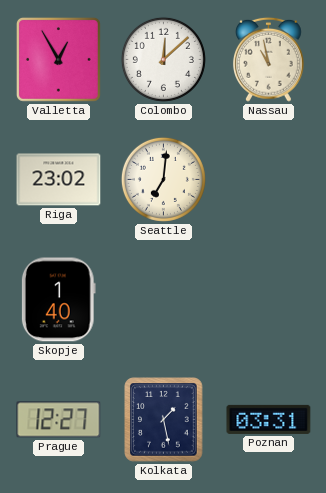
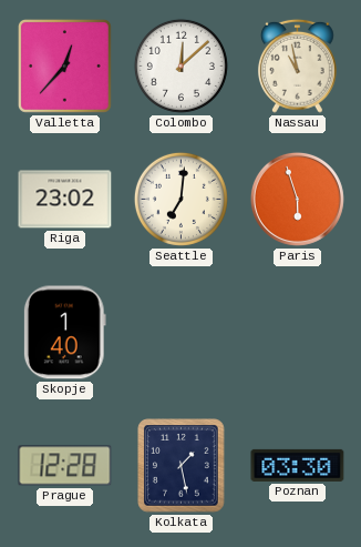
Valletta: 12:55 -> 12:37
Paris: none -> 5:57
Prague: 12:27 -> 12:28
Poznan: 03:31 -> 03:30
